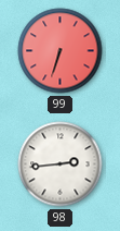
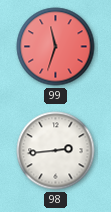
99: 6:33 -> 11:33
